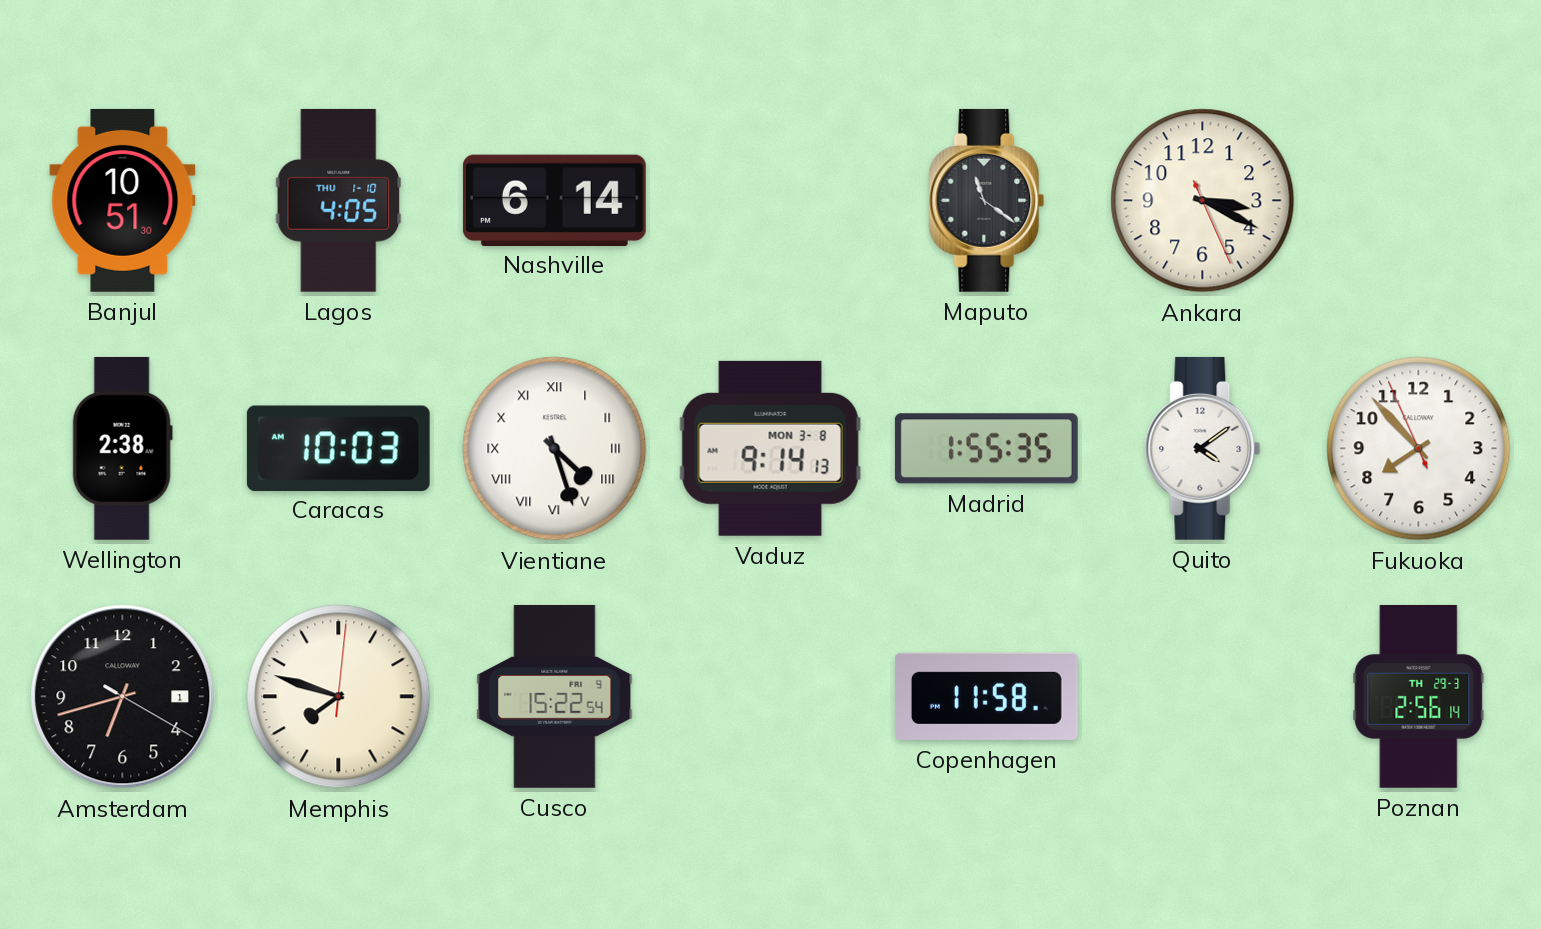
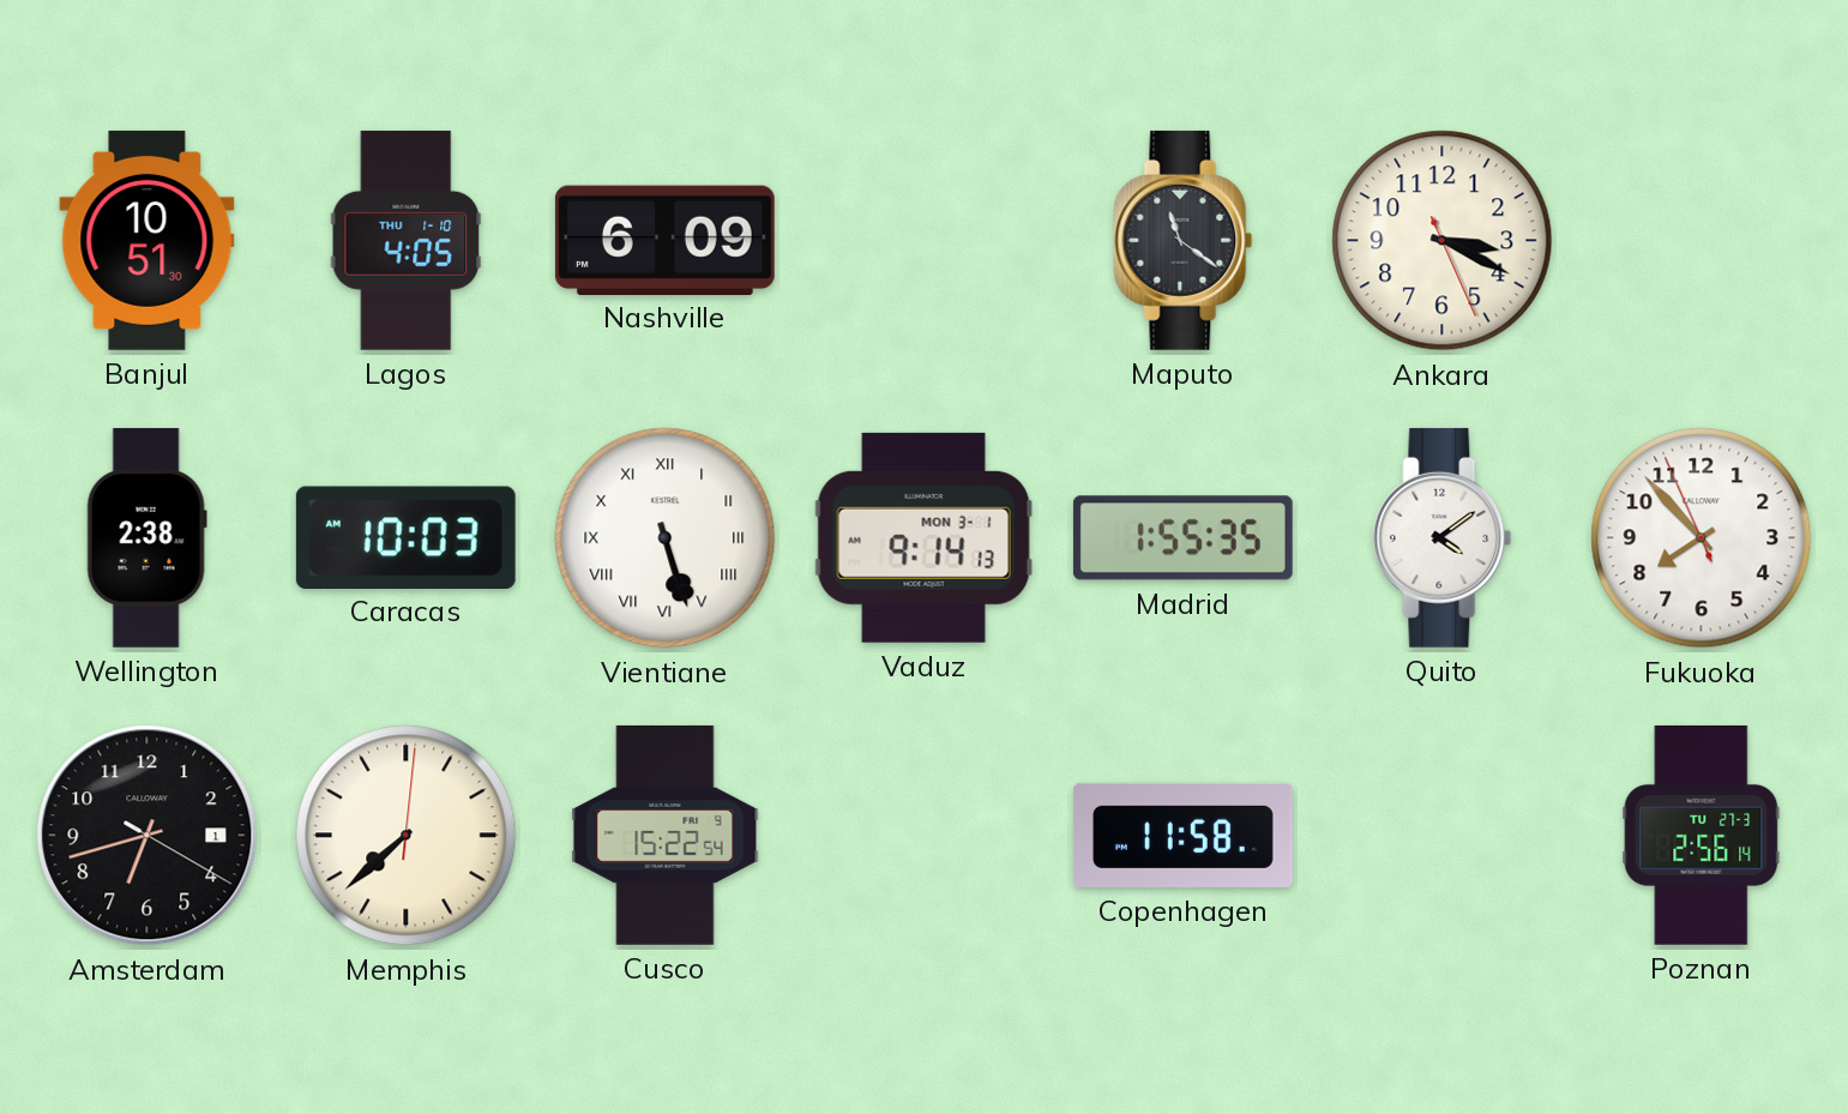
Nashville: 6:14 -> 6:09
Vientiane: 4:27 -> 5:27
Vaduz date: MON 3-8 -> MON 3-1
Memphis: 7:48 -> 7:38
Poznan date: TH 29-3 -> TU 27-3
